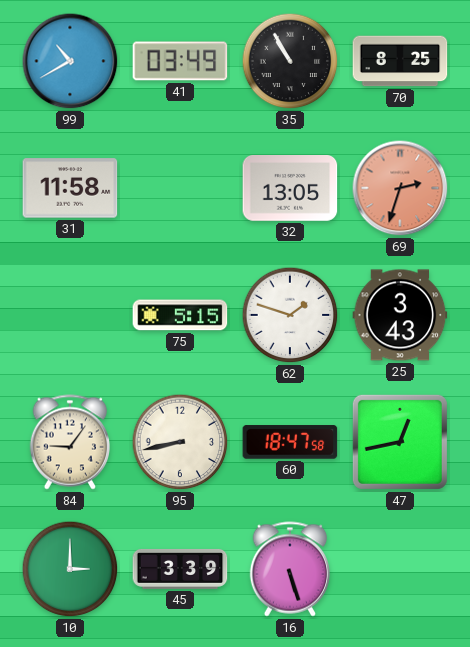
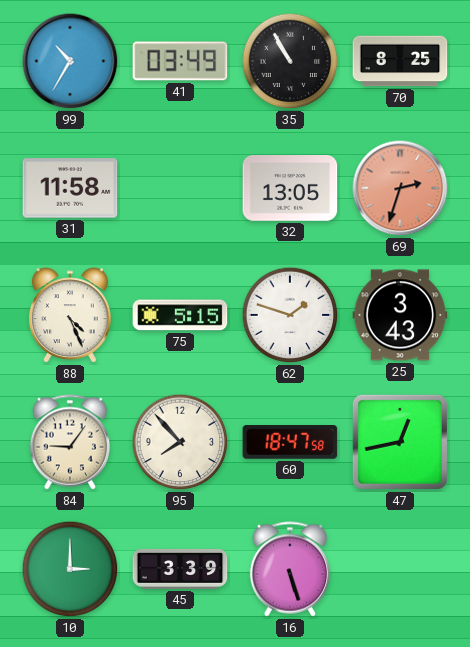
99: 10:40 -> 10:35
88: none -> 4:26
95: 8:43 -> 7:53
